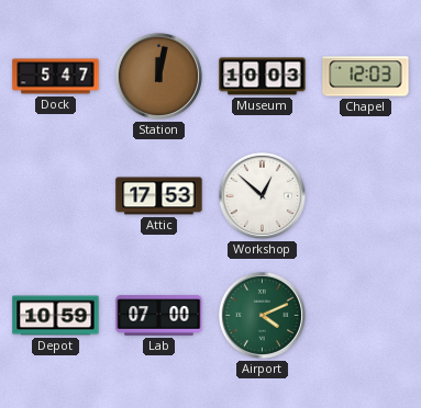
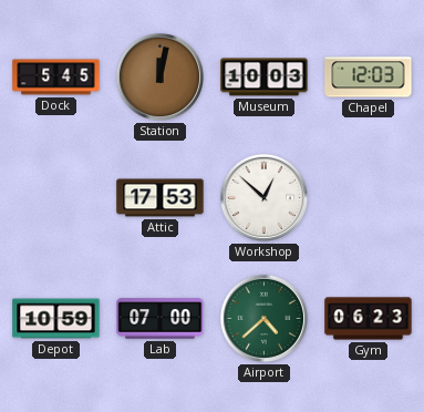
Dock: 5:47 -> 5:45
Airport: 4:11 -> 4:38
Gym: none -> 06:23
